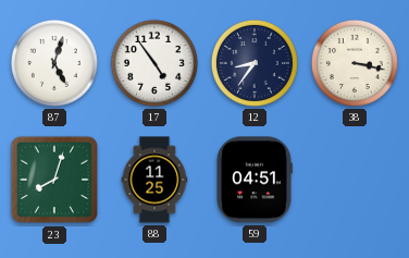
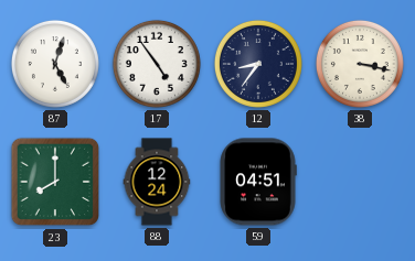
23: 8:03 -> 8:00
88: 11:25 -> 12:24
